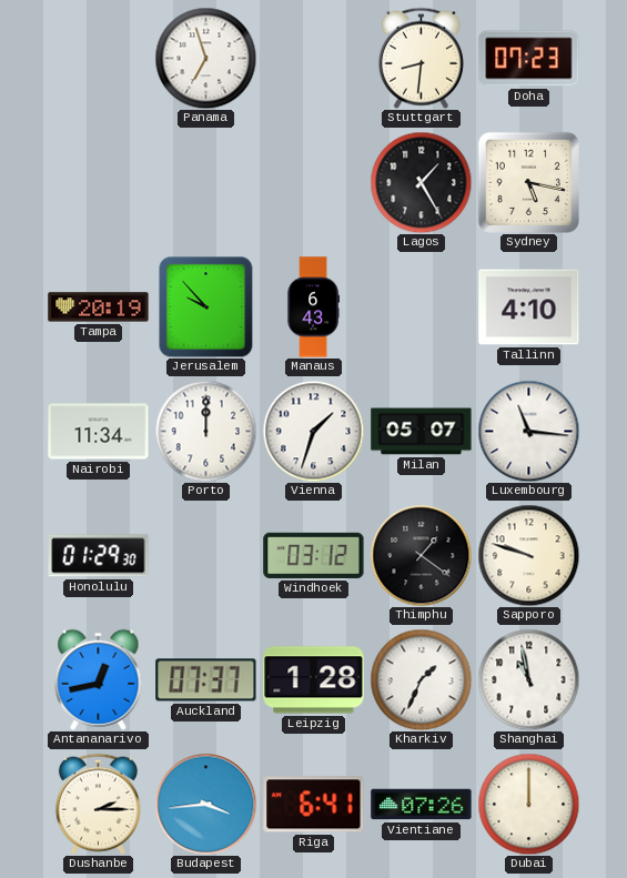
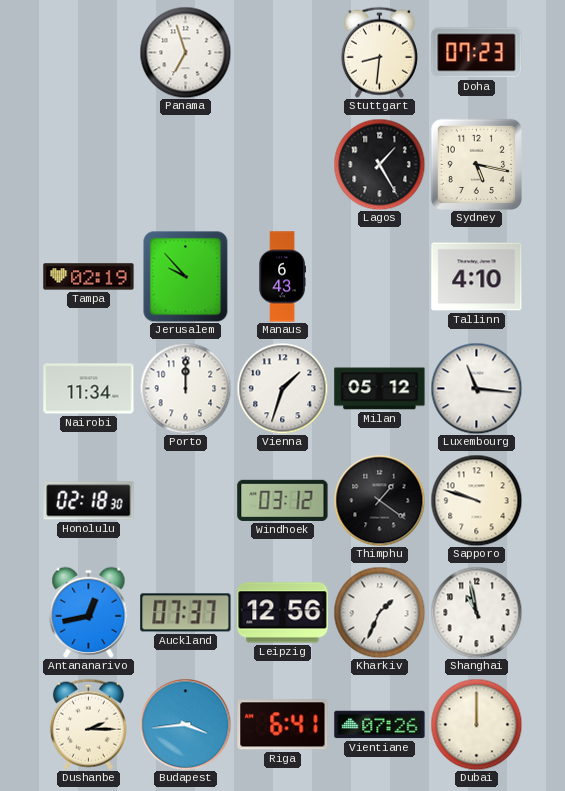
Tampa: 20:19 -> 02:19
Milan: 05:07 -> 05:12
Honolulu: 01:29 -> 02:18
Leipzig: 1:28 -> 12:56
